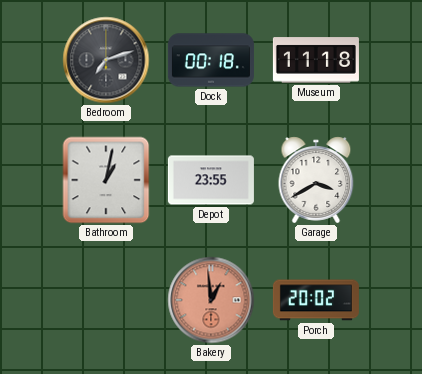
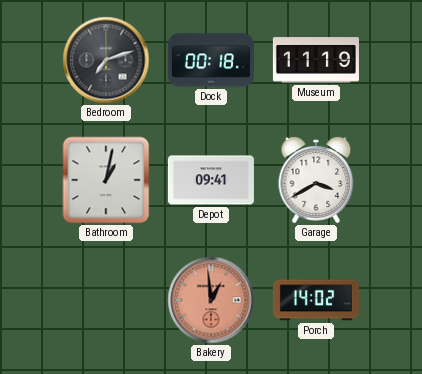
Museum: 11:18 -> 11:19
Depot: 23:55 -> 09:41
Porch: 20:02 -> 14:02
